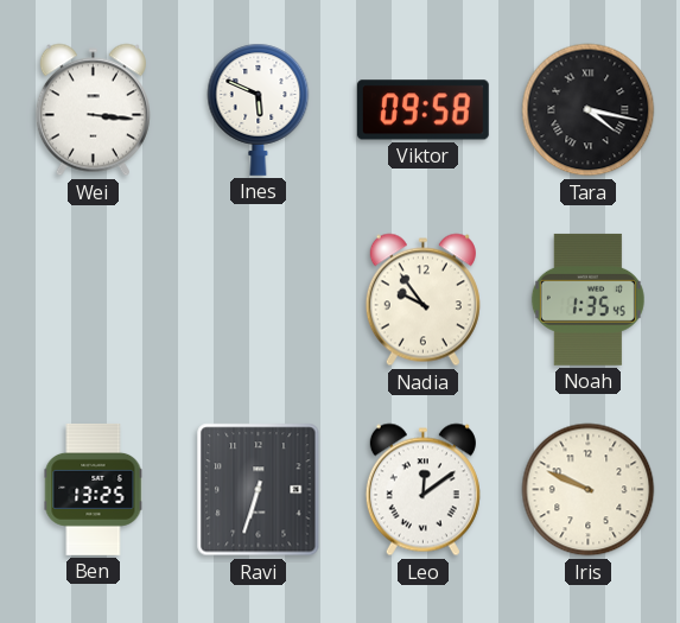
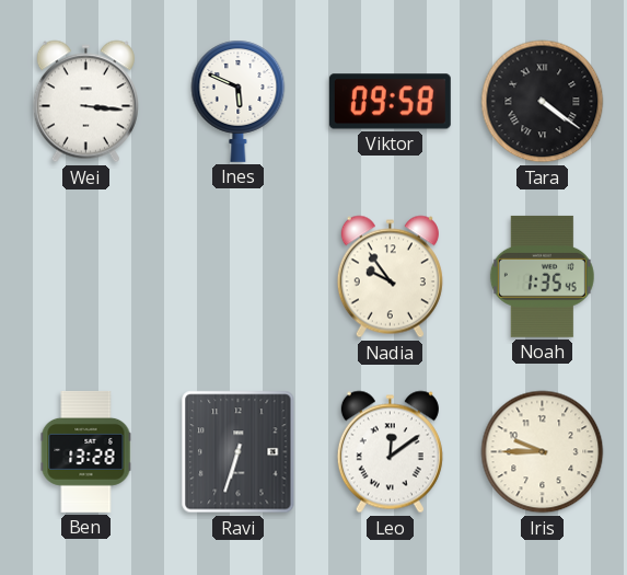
Tara: 4:17 -> 4:21
Ben: 13:25 -> 13:28
Iris: 9:49 -> 9:45
